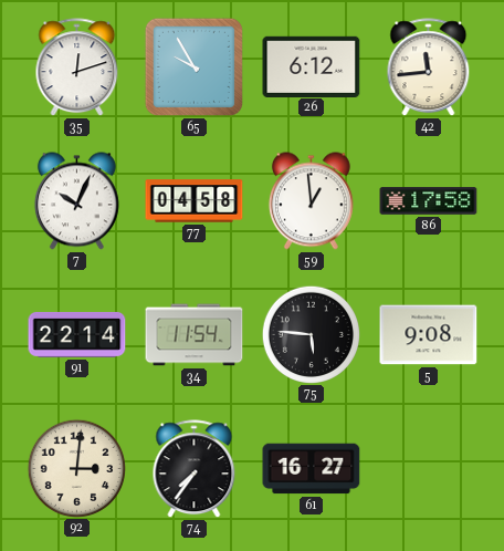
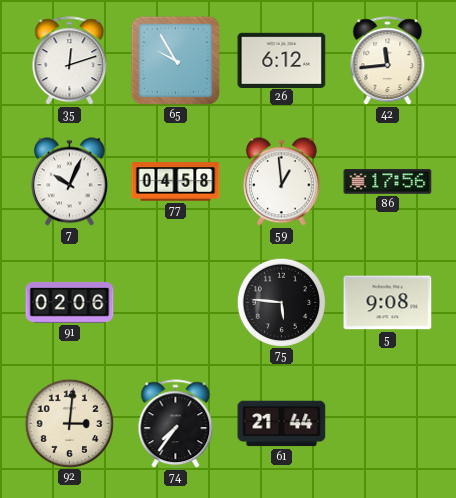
86: 17:58 -> 17:56
91: 22:14 -> 02:06
34: 11:54 -> none
61: 16:27 -> 21:44
